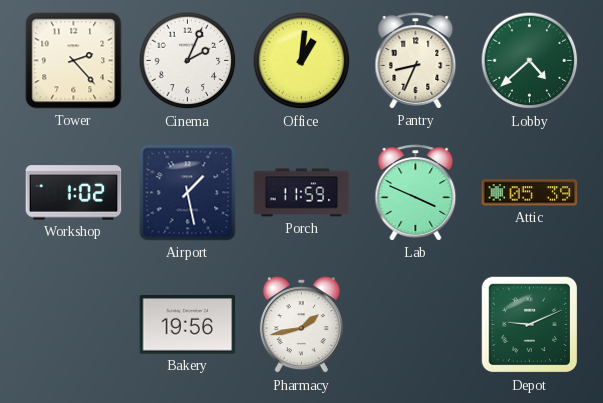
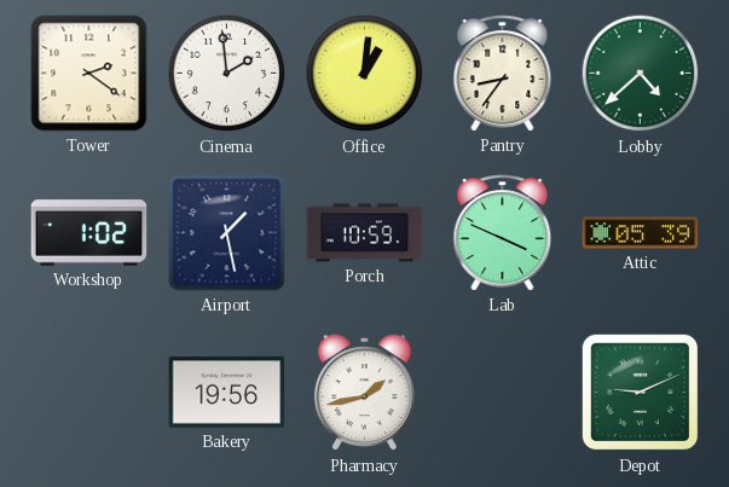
Tower: 2:23 -> 2:21
Cinema: 2:04 -> 1:59
Pantry: 8:34 -> 8:36
Porch: 11:59 -> 10:59
